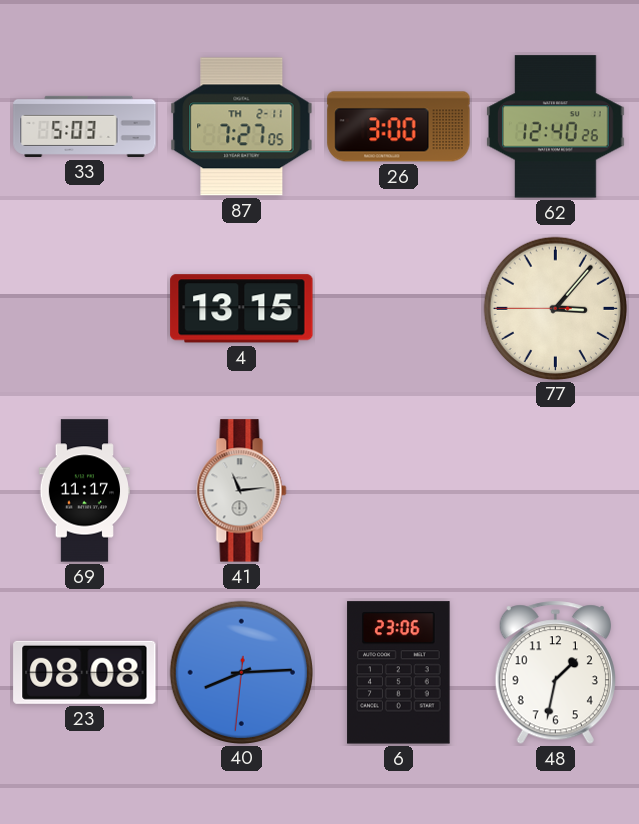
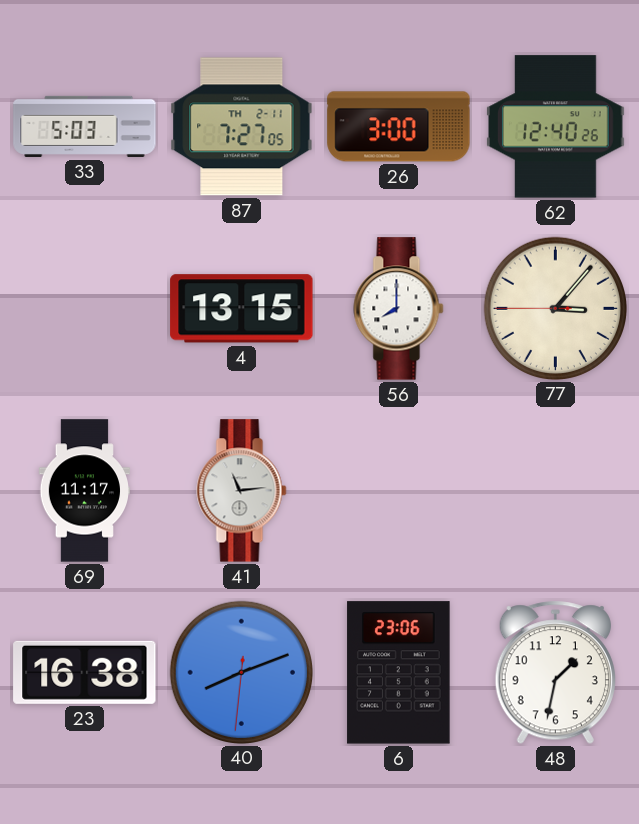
56: none -> 8:00
23: 08:08 -> 16:38
40: 8:14 -> 8:11
